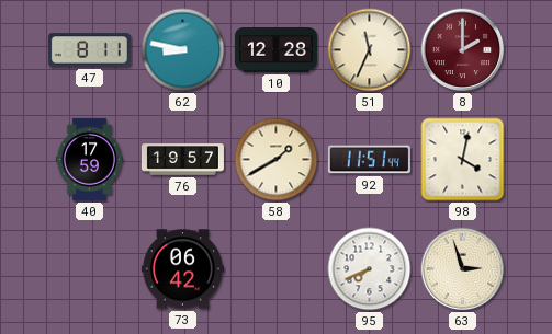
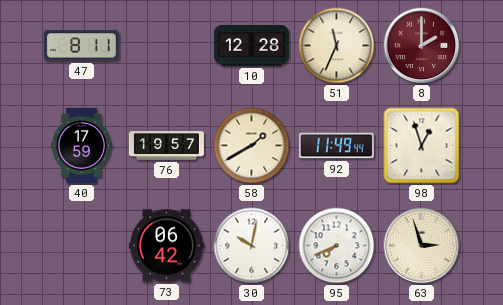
62: 8:47 -> none
92: 11:51 -> 11:49
98: 4:02 -> 12:57
30: none -> 10:02
